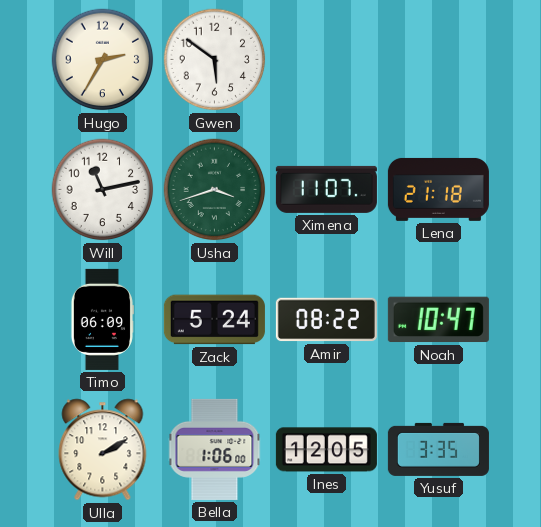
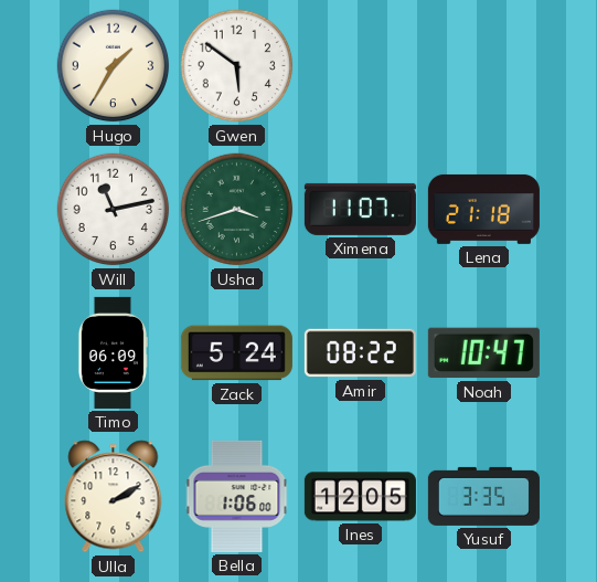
Hugo: 2:35 -> 1:35
